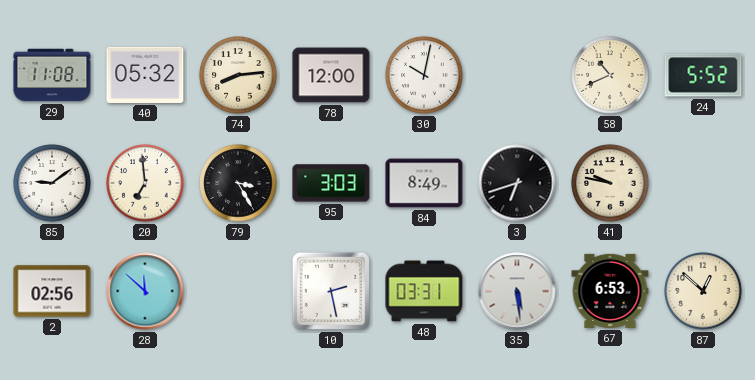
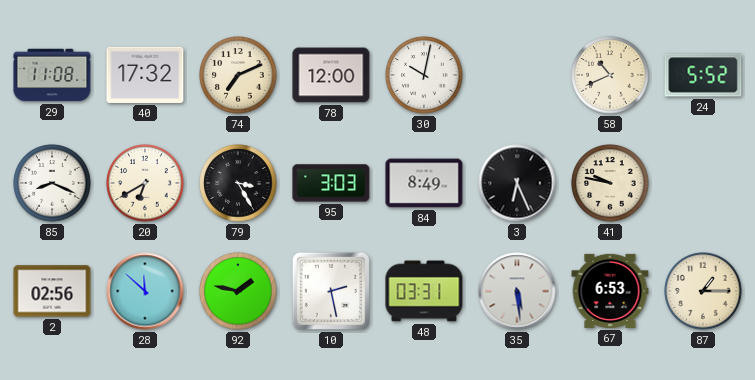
40: 05:32 -> 17:32
74: 8:14 -> 7:11
85: 9:09 -> 8:19
20: 6:59 -> 6:40
3: 6:42 -> 6:26
92: none -> 1:47
87: 12:52 -> 1:15
